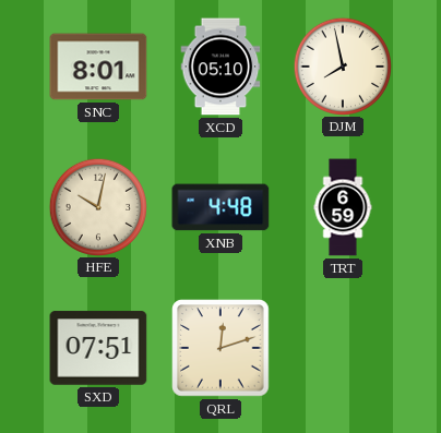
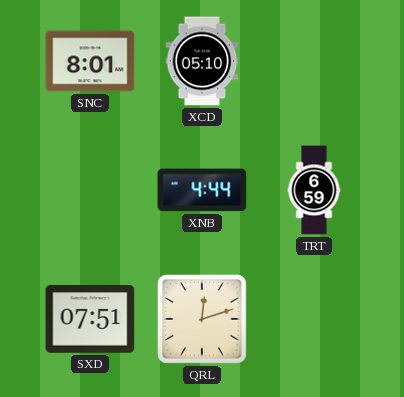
DJM: 7:58 -> none
HFE: 10:02 -> none
XNB: 4:48 -> 4:44
